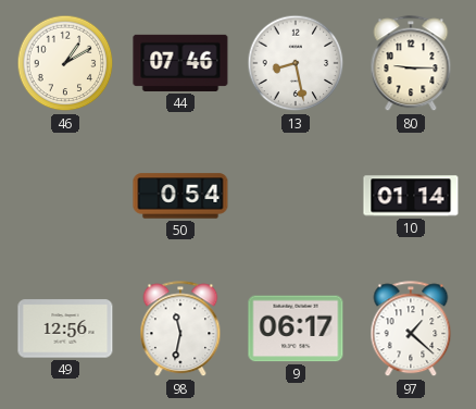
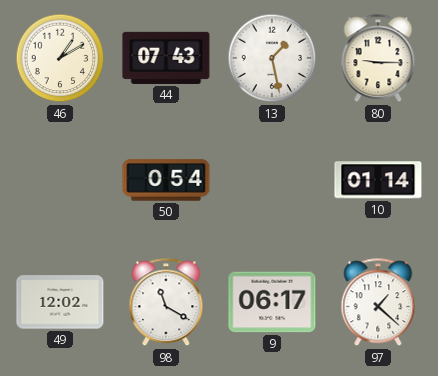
44: 07:46 -> 07:43
13: 8:28 -> 1:28
49: 12:56 -> 12:02
98: 11:32 -> 11:20
